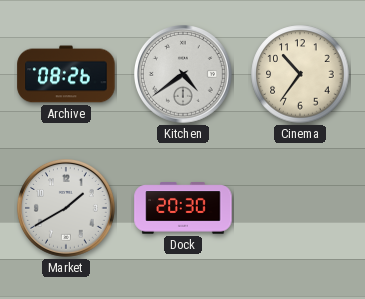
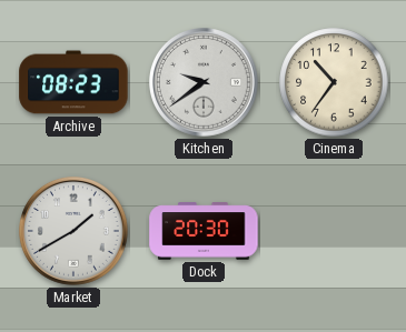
Archive: 08:26 -> 08:23
Kitchen: 4:39 -> 9:39
